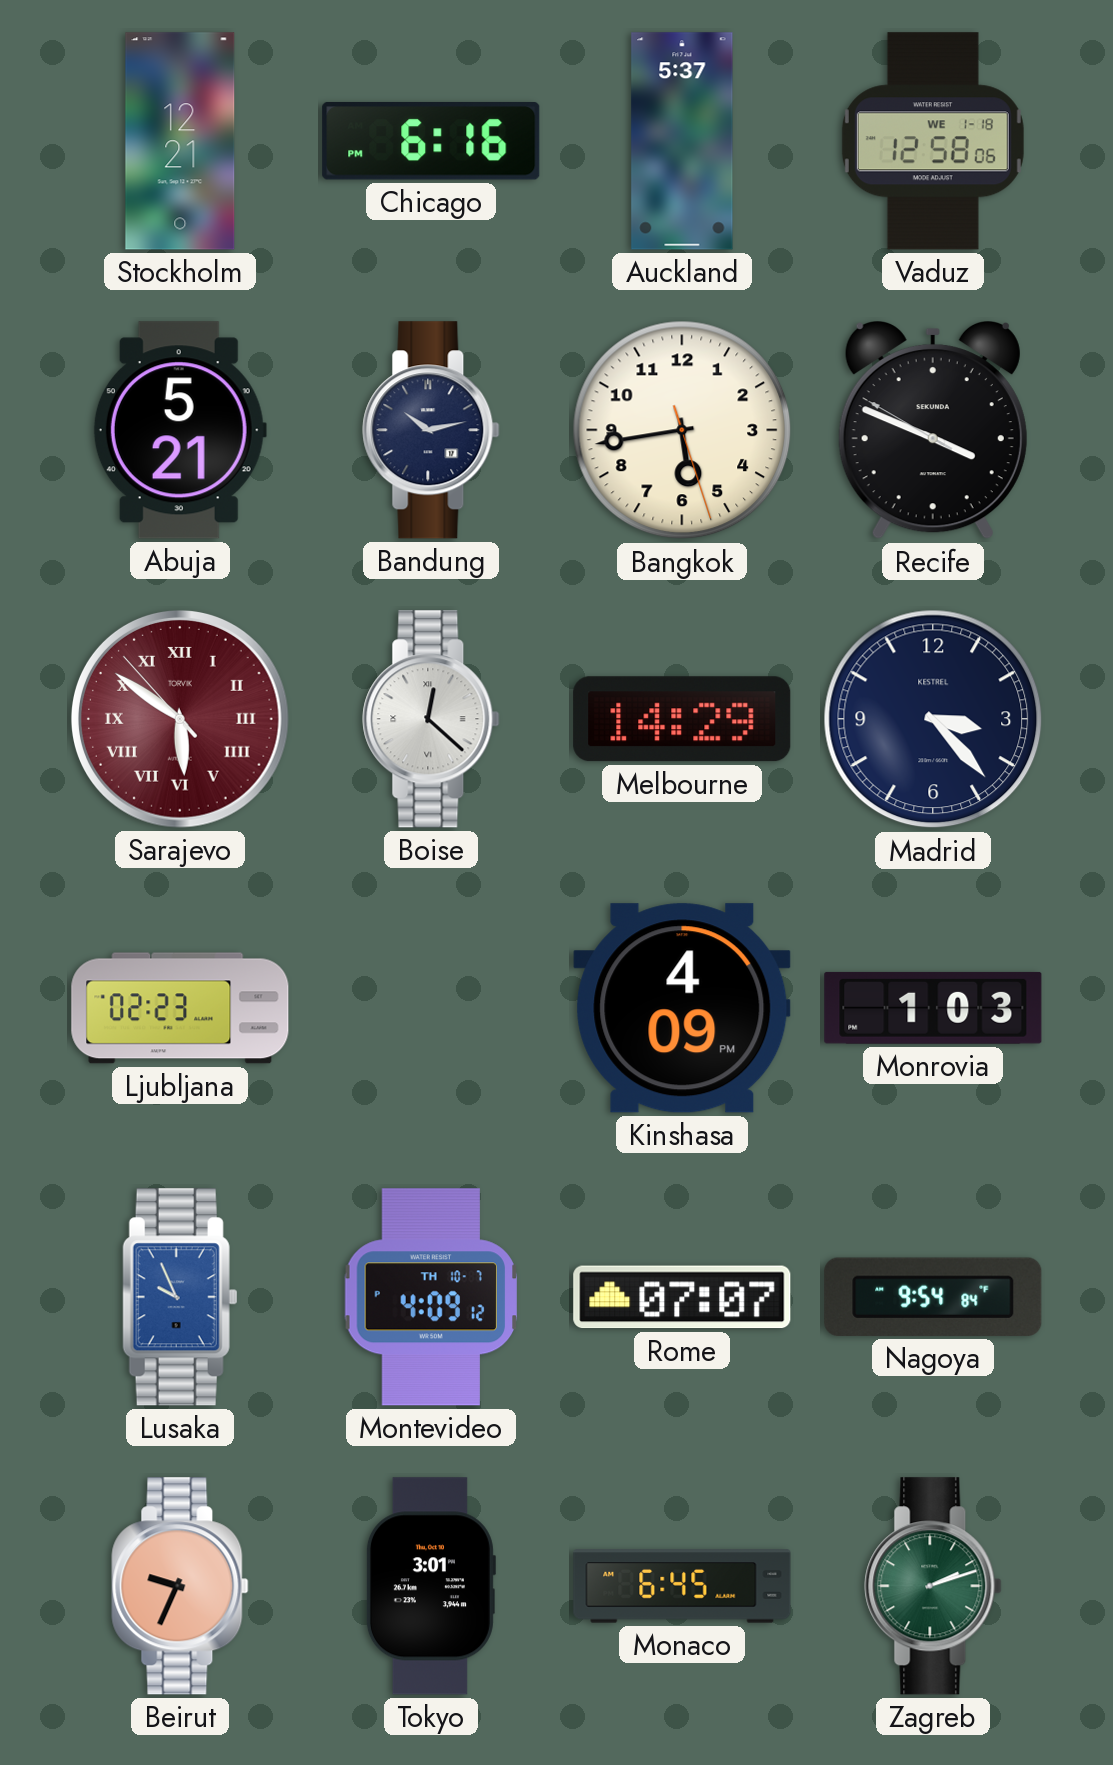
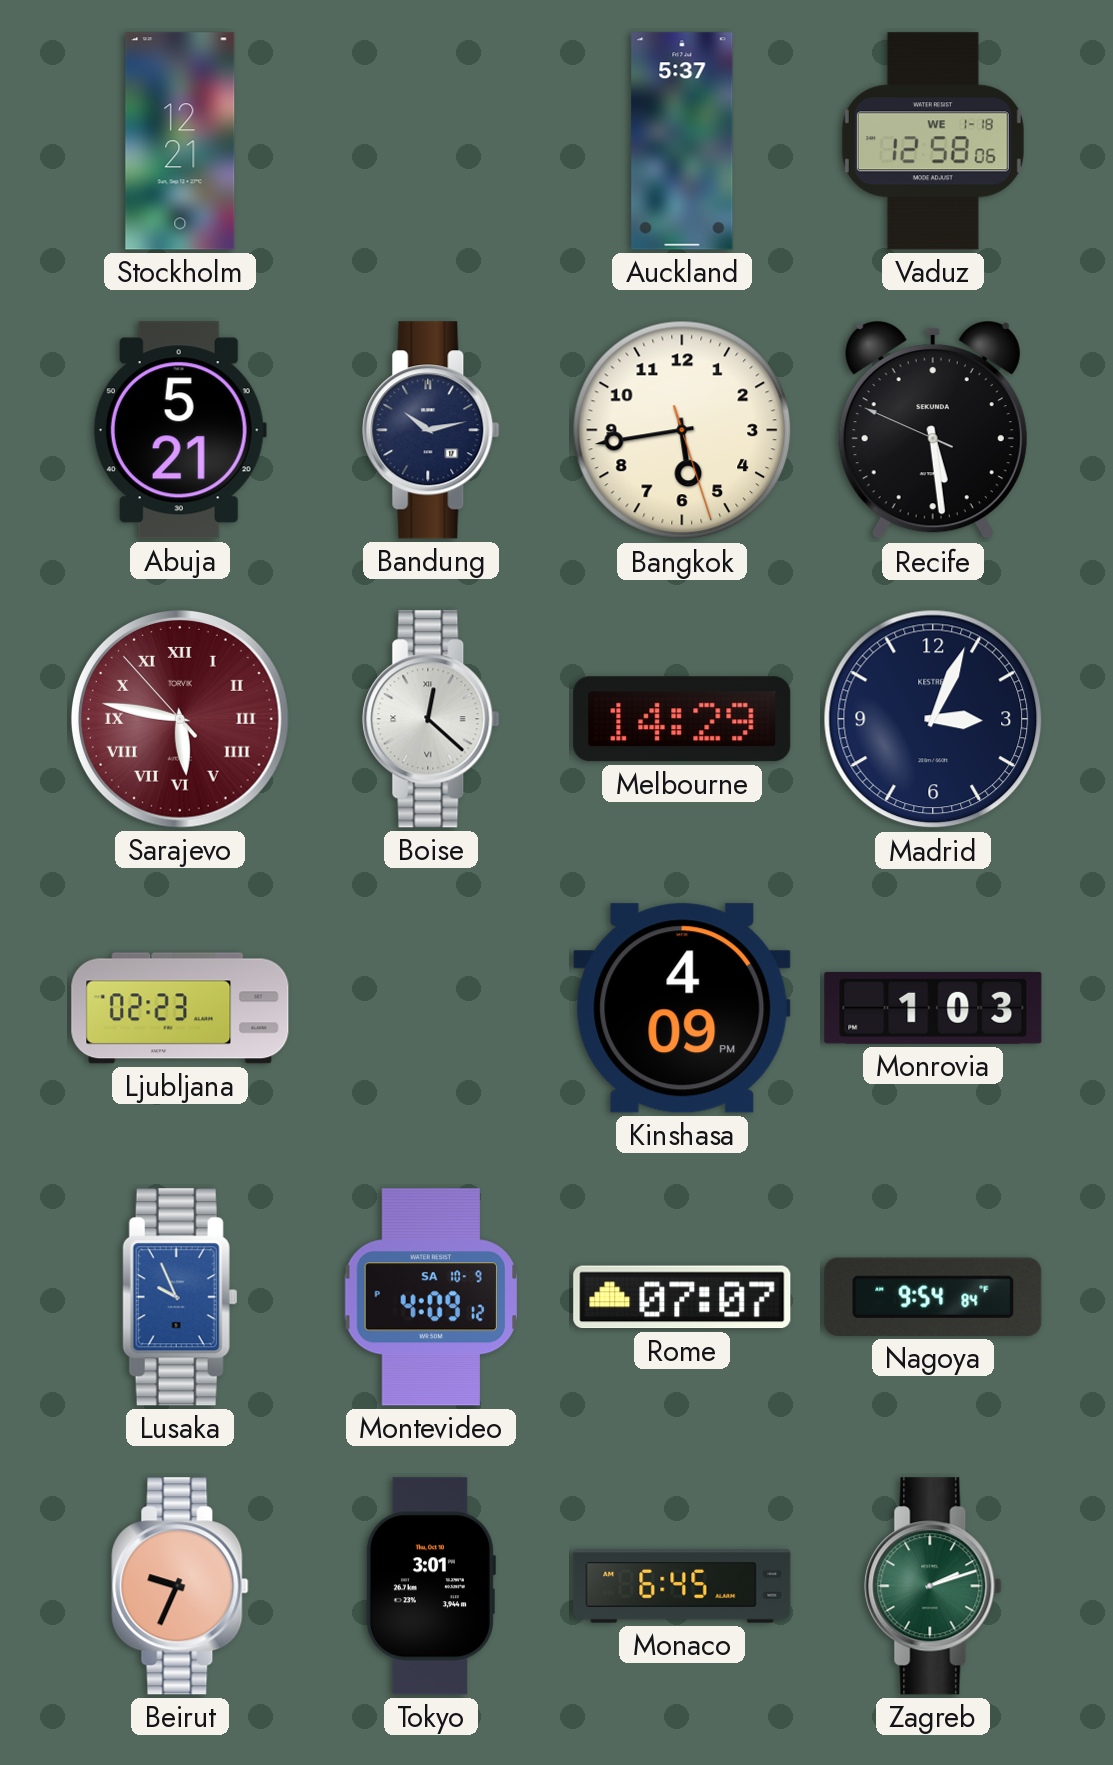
Chicago: 6:16 -> none
Recife: 3:48 -> 5:28
Sarajevo: 5:50 -> 5:46
Madrid: 3:23 -> 3:04
Montevideo date: TH 10-7 -> SA 10-9
